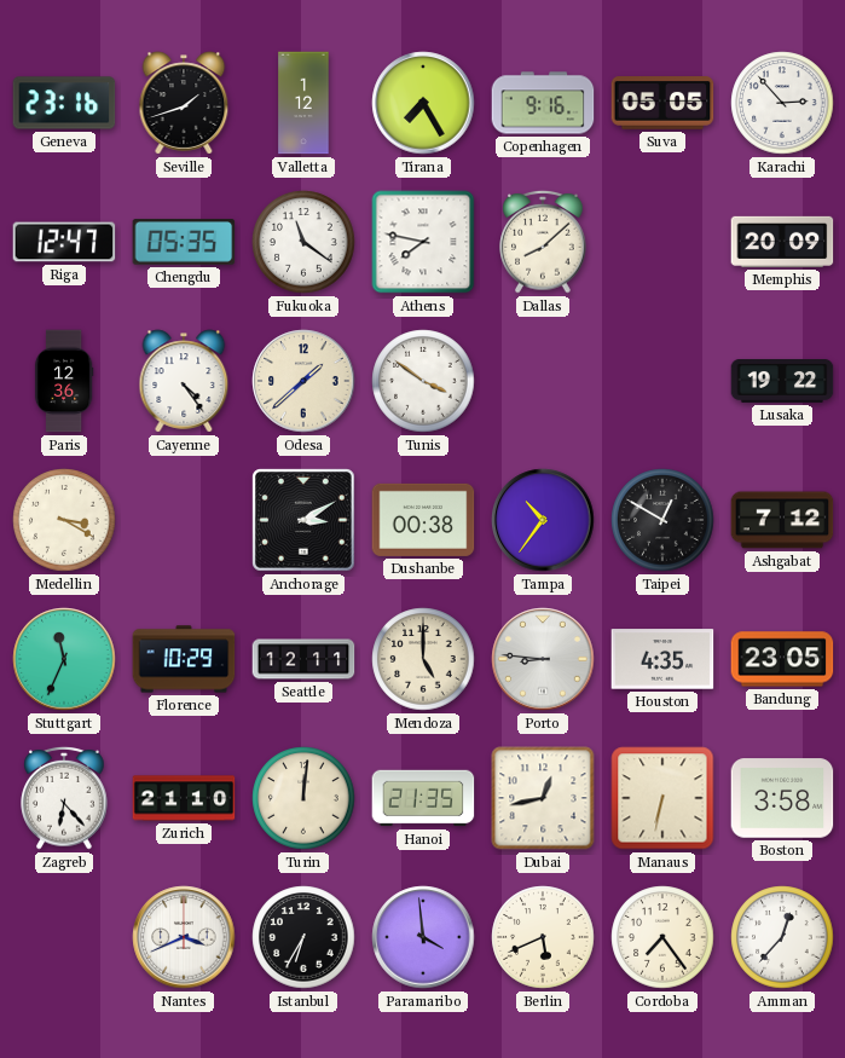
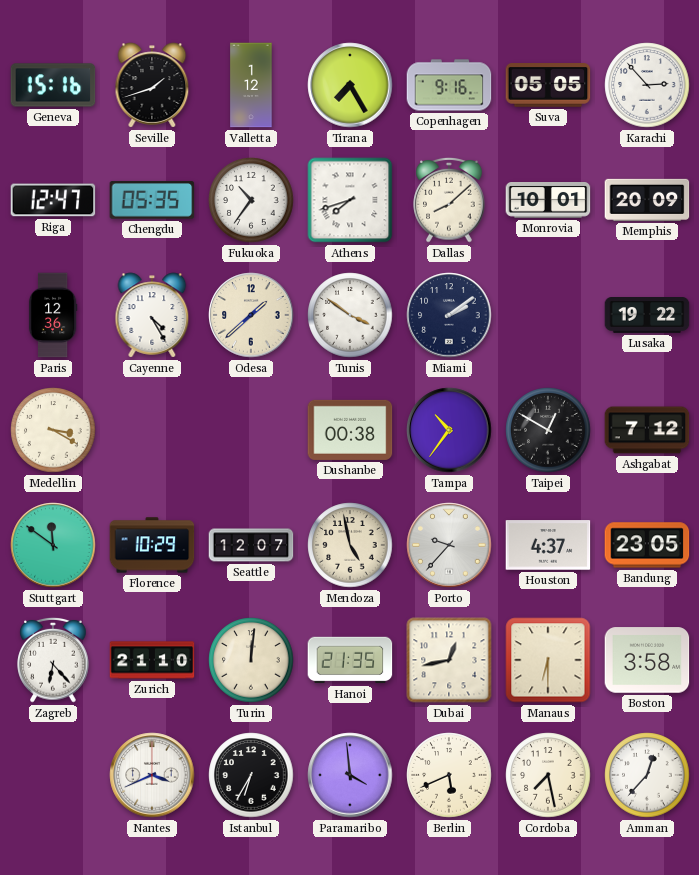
Geneva: 23:16 -> 15:16
Fukuoka: 11:21 -> 10:36
Athens: 7:47 -> 7:42
Monrovia: none -> 10:01
Cayenne: 4:24 -> 4:25
Miami: none -> 2:09
Anchorage: 3:10 -> none
Stuttgart: 11:34 -> 11:51
Seattle: 12:11 -> 12:07
Mendoza: 5:00 -> 4:58
Porto: 8:46 -> 9:37
Houston: 4:35 -> 4:37
Manaus: 6:32 -> 6:30
Cordoba: 7:24 -> 7:28
